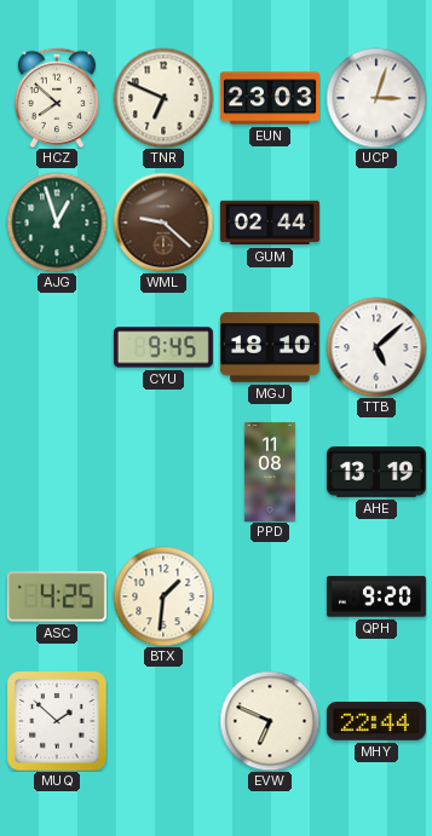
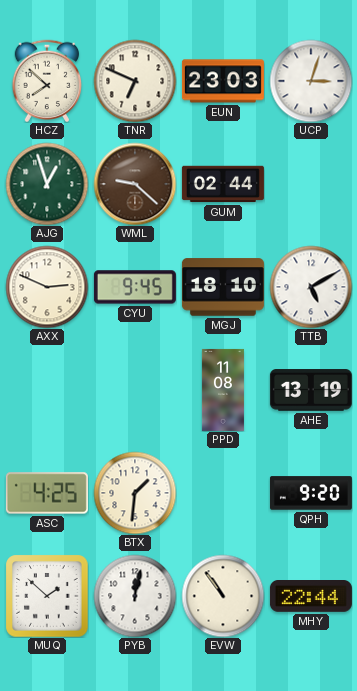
AXX: none -> 2:49
TTB: 5:08 -> 5:10
PYB: none -> 12:02
EVW: 6:49 -> 10:54
